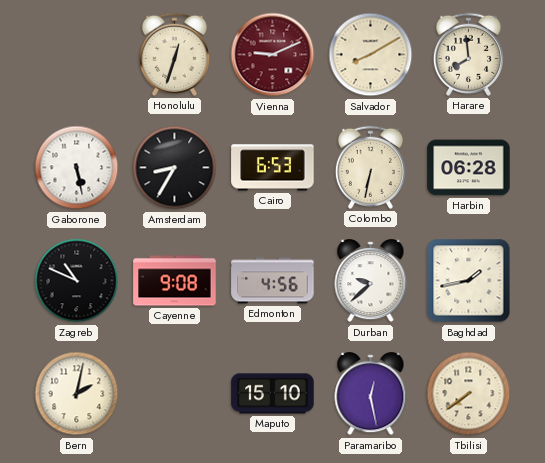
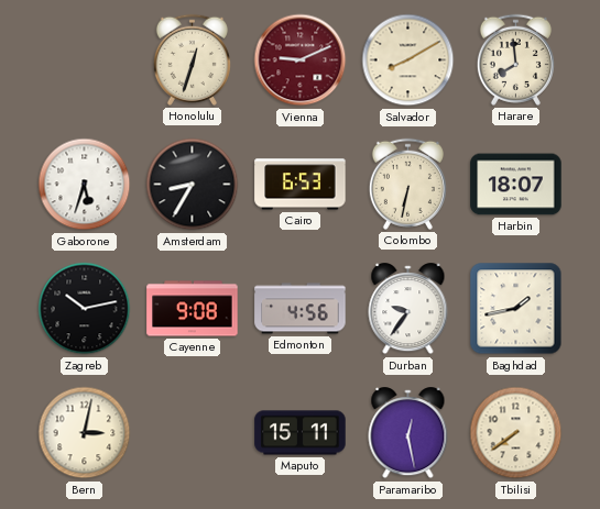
Gaborone: 5:28 -> 5:33
Harbin: 06:28 -> 18:07
Zagreb: 10:49 -> 10:13
Durban: 9:38 -> 9:36
Bern: 2:02 -> 3:02
Maputo: 15:10 -> 15:11
